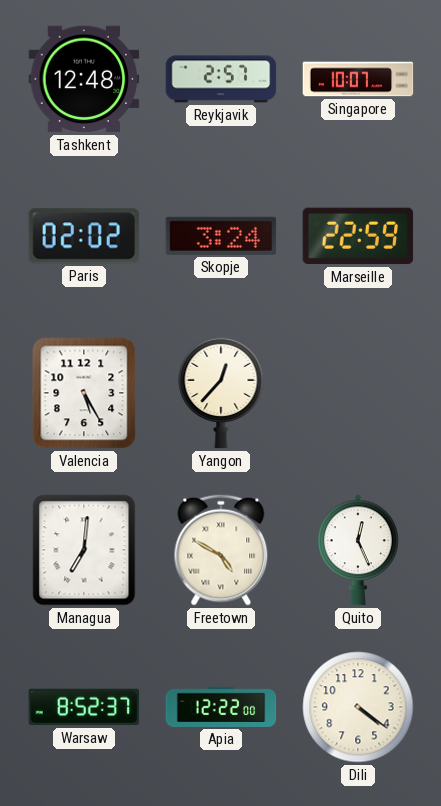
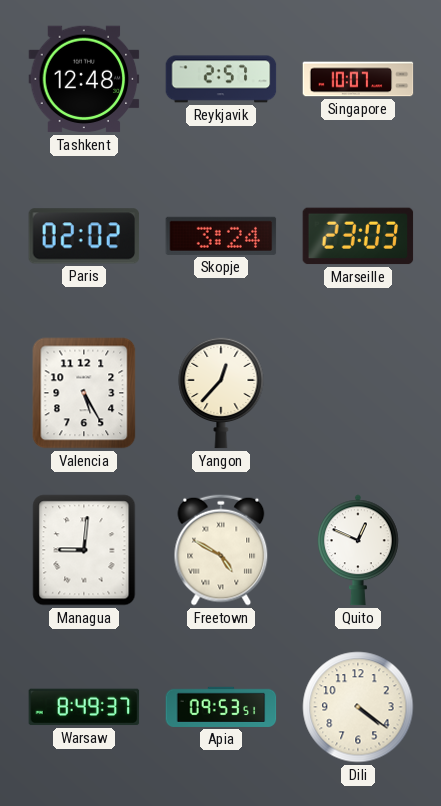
Marseille: 22:59 -> 23:03
Managua: 7:01 -> 9:01
Quito: 12:26 -> 12:49
Warsaw: 8:52 -> 8:49
Apia: 12:22 -> 09:53
